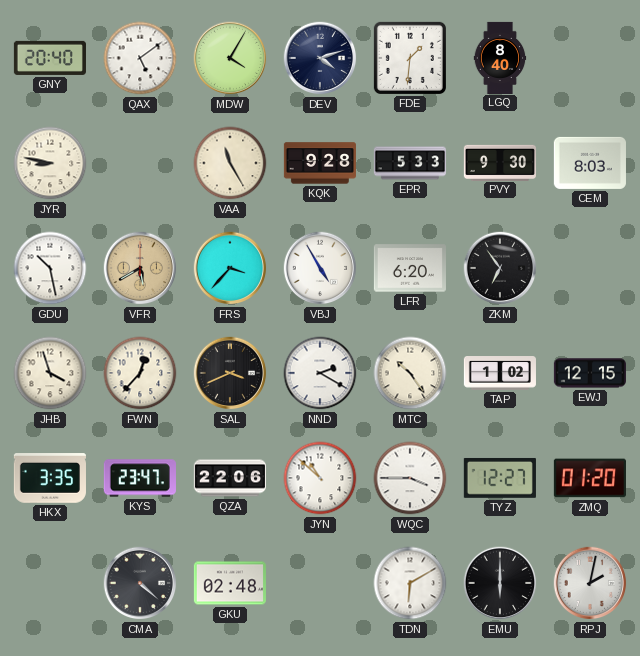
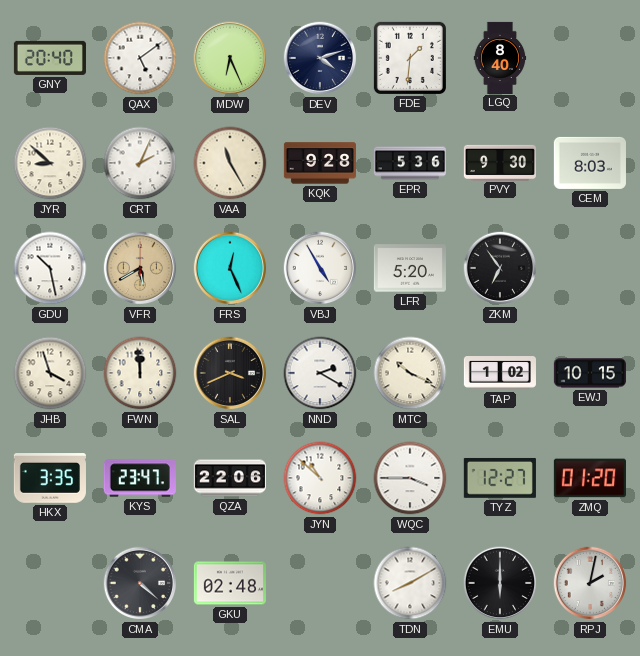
MDW: 4:05 -> 6:26
JYR: 8:47 -> 8:52
CRT: none -> 2:04
EPR: 5:33 -> 5:36
FRS: 3:37 -> 12:26
LFR: 6:20 -> 5:20
FWN: 12:37 -> 11:59
MTC: 10:24 -> 10:19
EWJ: 12:15 -> 10:15
TDN: 6:10 -> 8:10
